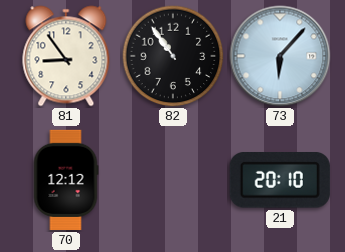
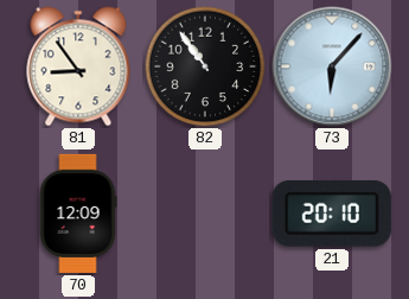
70: 12:12 -> 12:09
